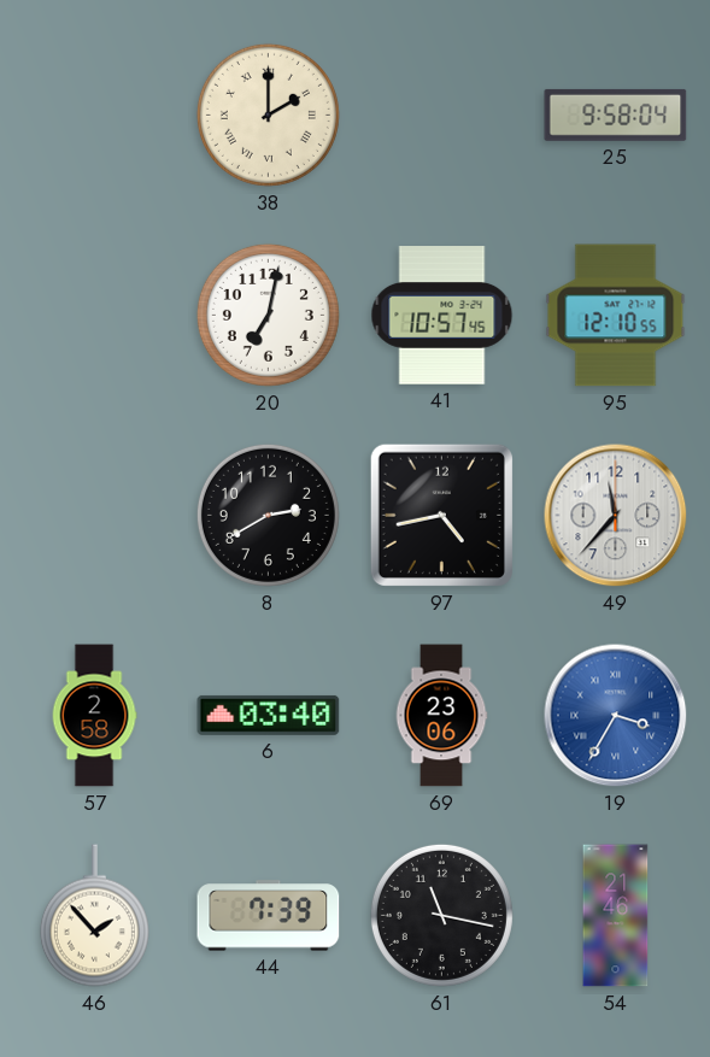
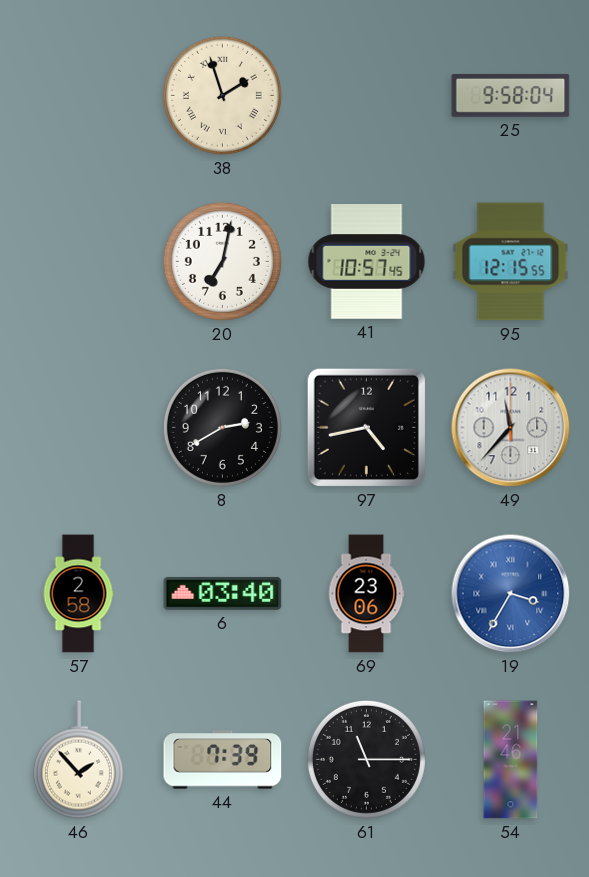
38: 2:00 -> 1:57
95: 12:10 -> 12:15
61: 11:17 -> 11:15
